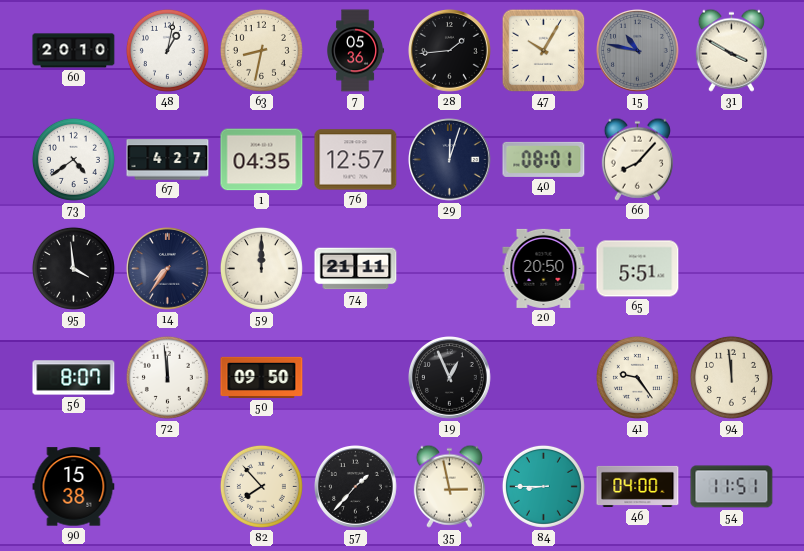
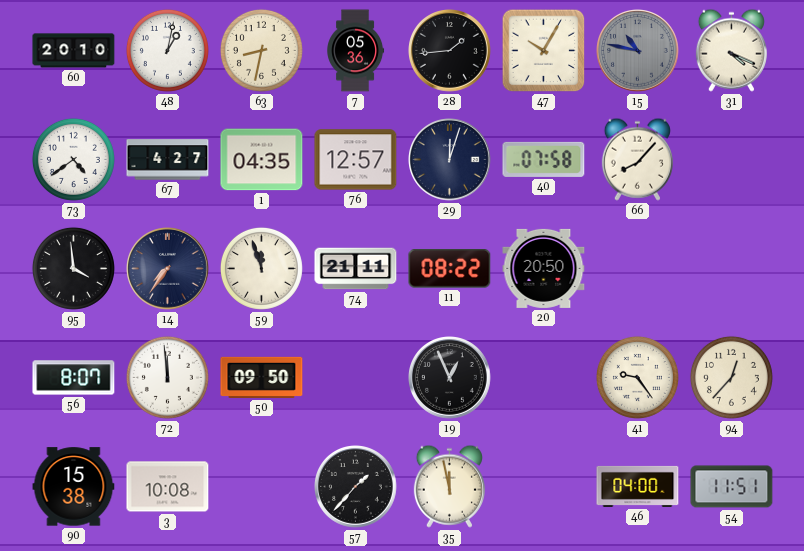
31: 3:50 -> 4:19
40: 08:01 -> 07:58
59: 12:00 -> 11:57
11: none -> 08:22
65: 5:51 -> none
94: 11:59 -> 12:37
3: none -> 10:08
82: 7:53 -> none
35: 2:58 -> 11:58
84: 8:45 -> none
